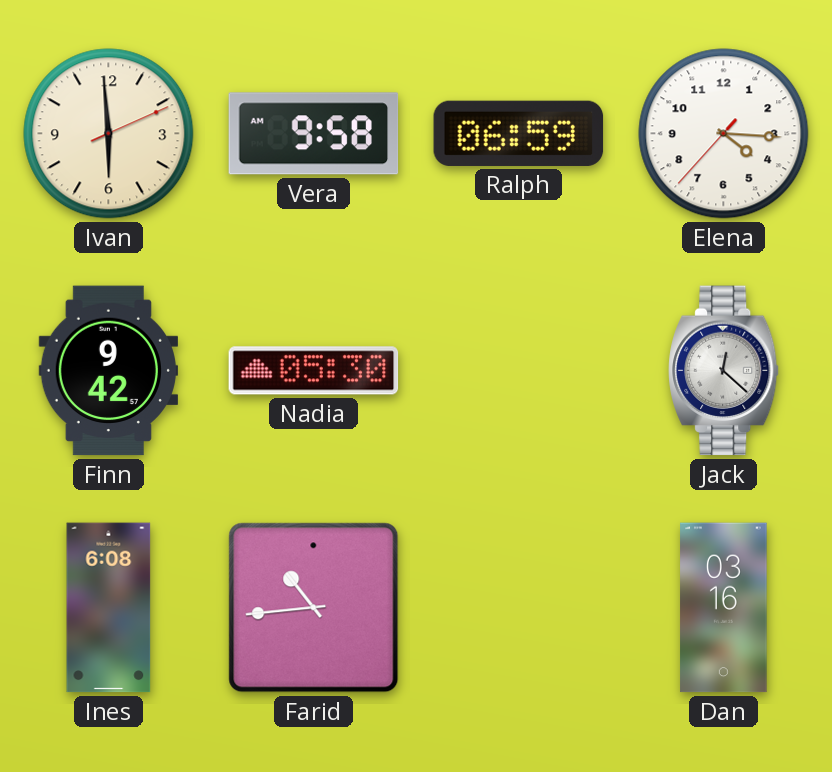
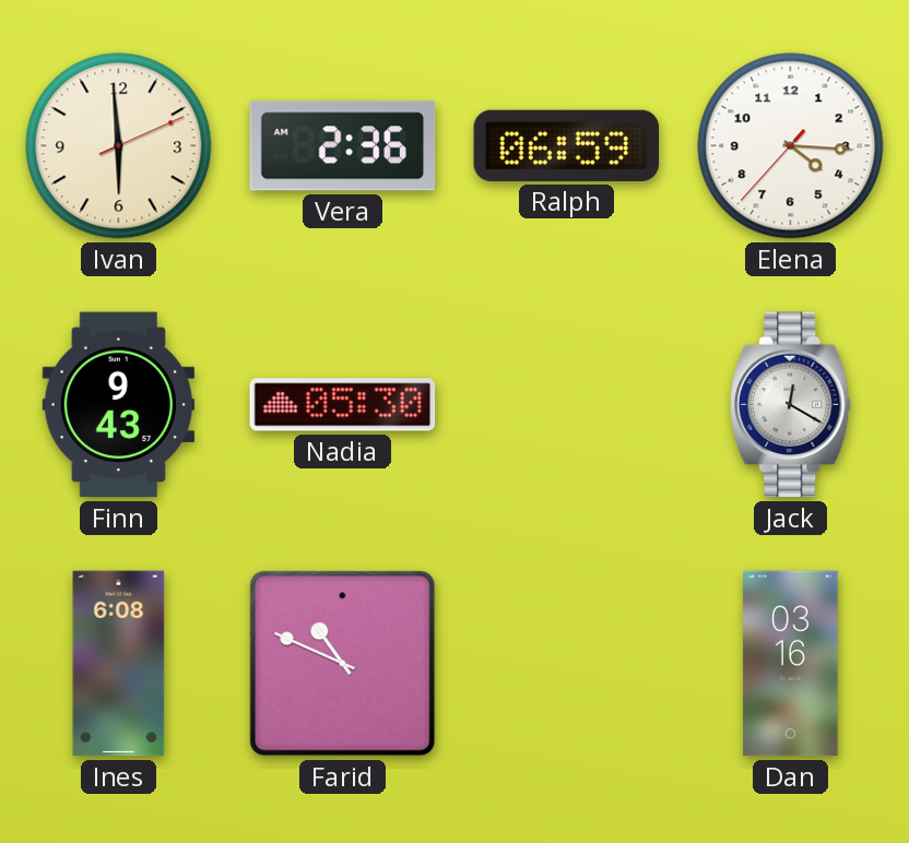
Vera: 9:58 -> 2:36
Finn: 9:42 -> 9:43
Jack: 12:22 -> 12:20
Farid: 10:44 -> 10:49
